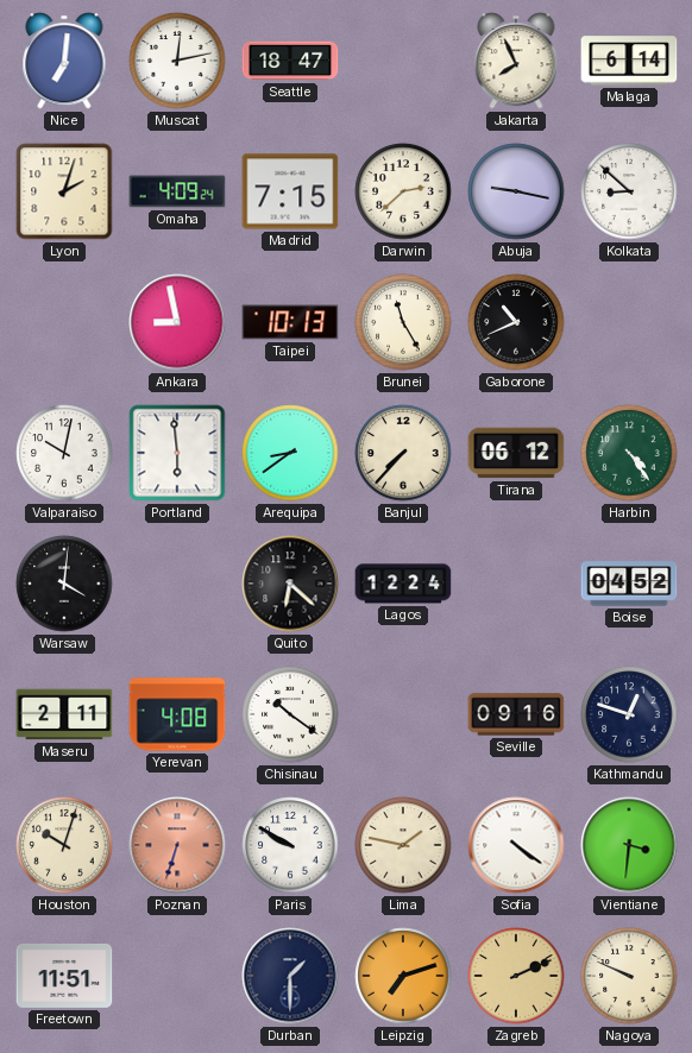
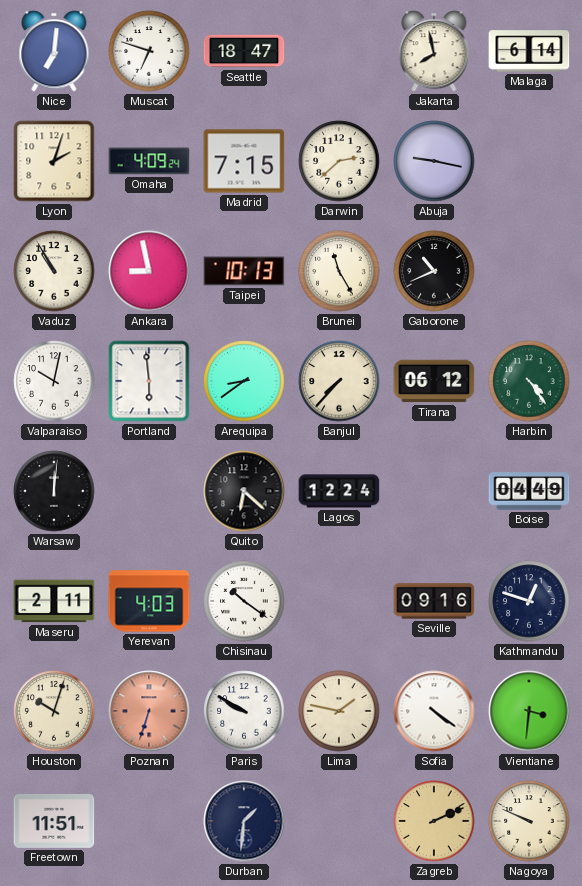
Muscat: 12:13 -> 6:48
Jakarta: 7:56 -> 7:58
Kolkata: 8:52 -> none
Vaduz: none -> 10:55
Warsaw: 4:01 -> 12:01
Boise: 04:52 -> 04:49
Yerevan: 4:08 -> 4:03
Durban: 1:30 -> 1:31
Leipzig: 7:12 -> none
